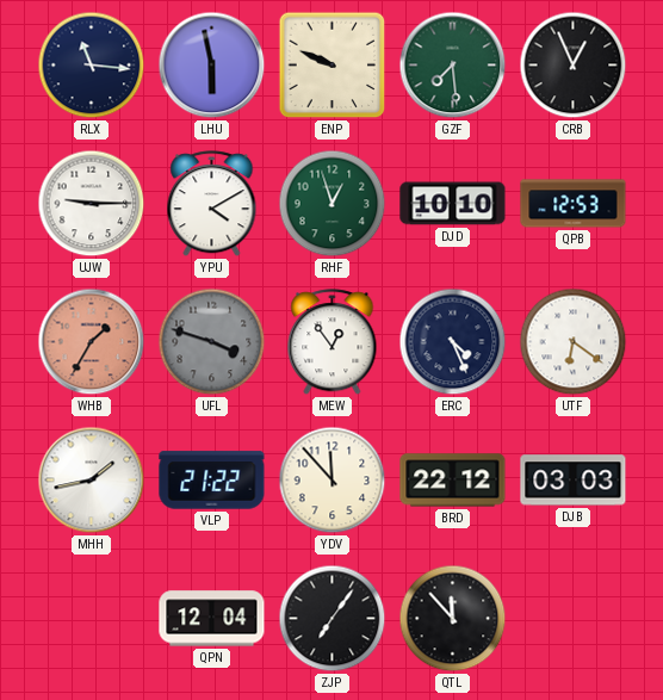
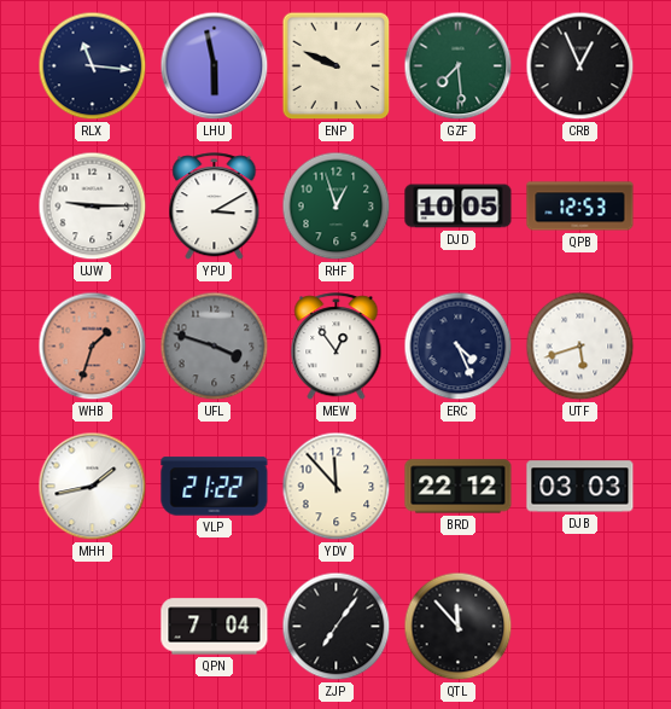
YPU: 4:10 -> 3:10
DJD: 10:10 -> 10:05
WHB: 1:35 -> 1:33
UTF: 6:21 -> 5:42
QPN: 12:04 -> 7:04
